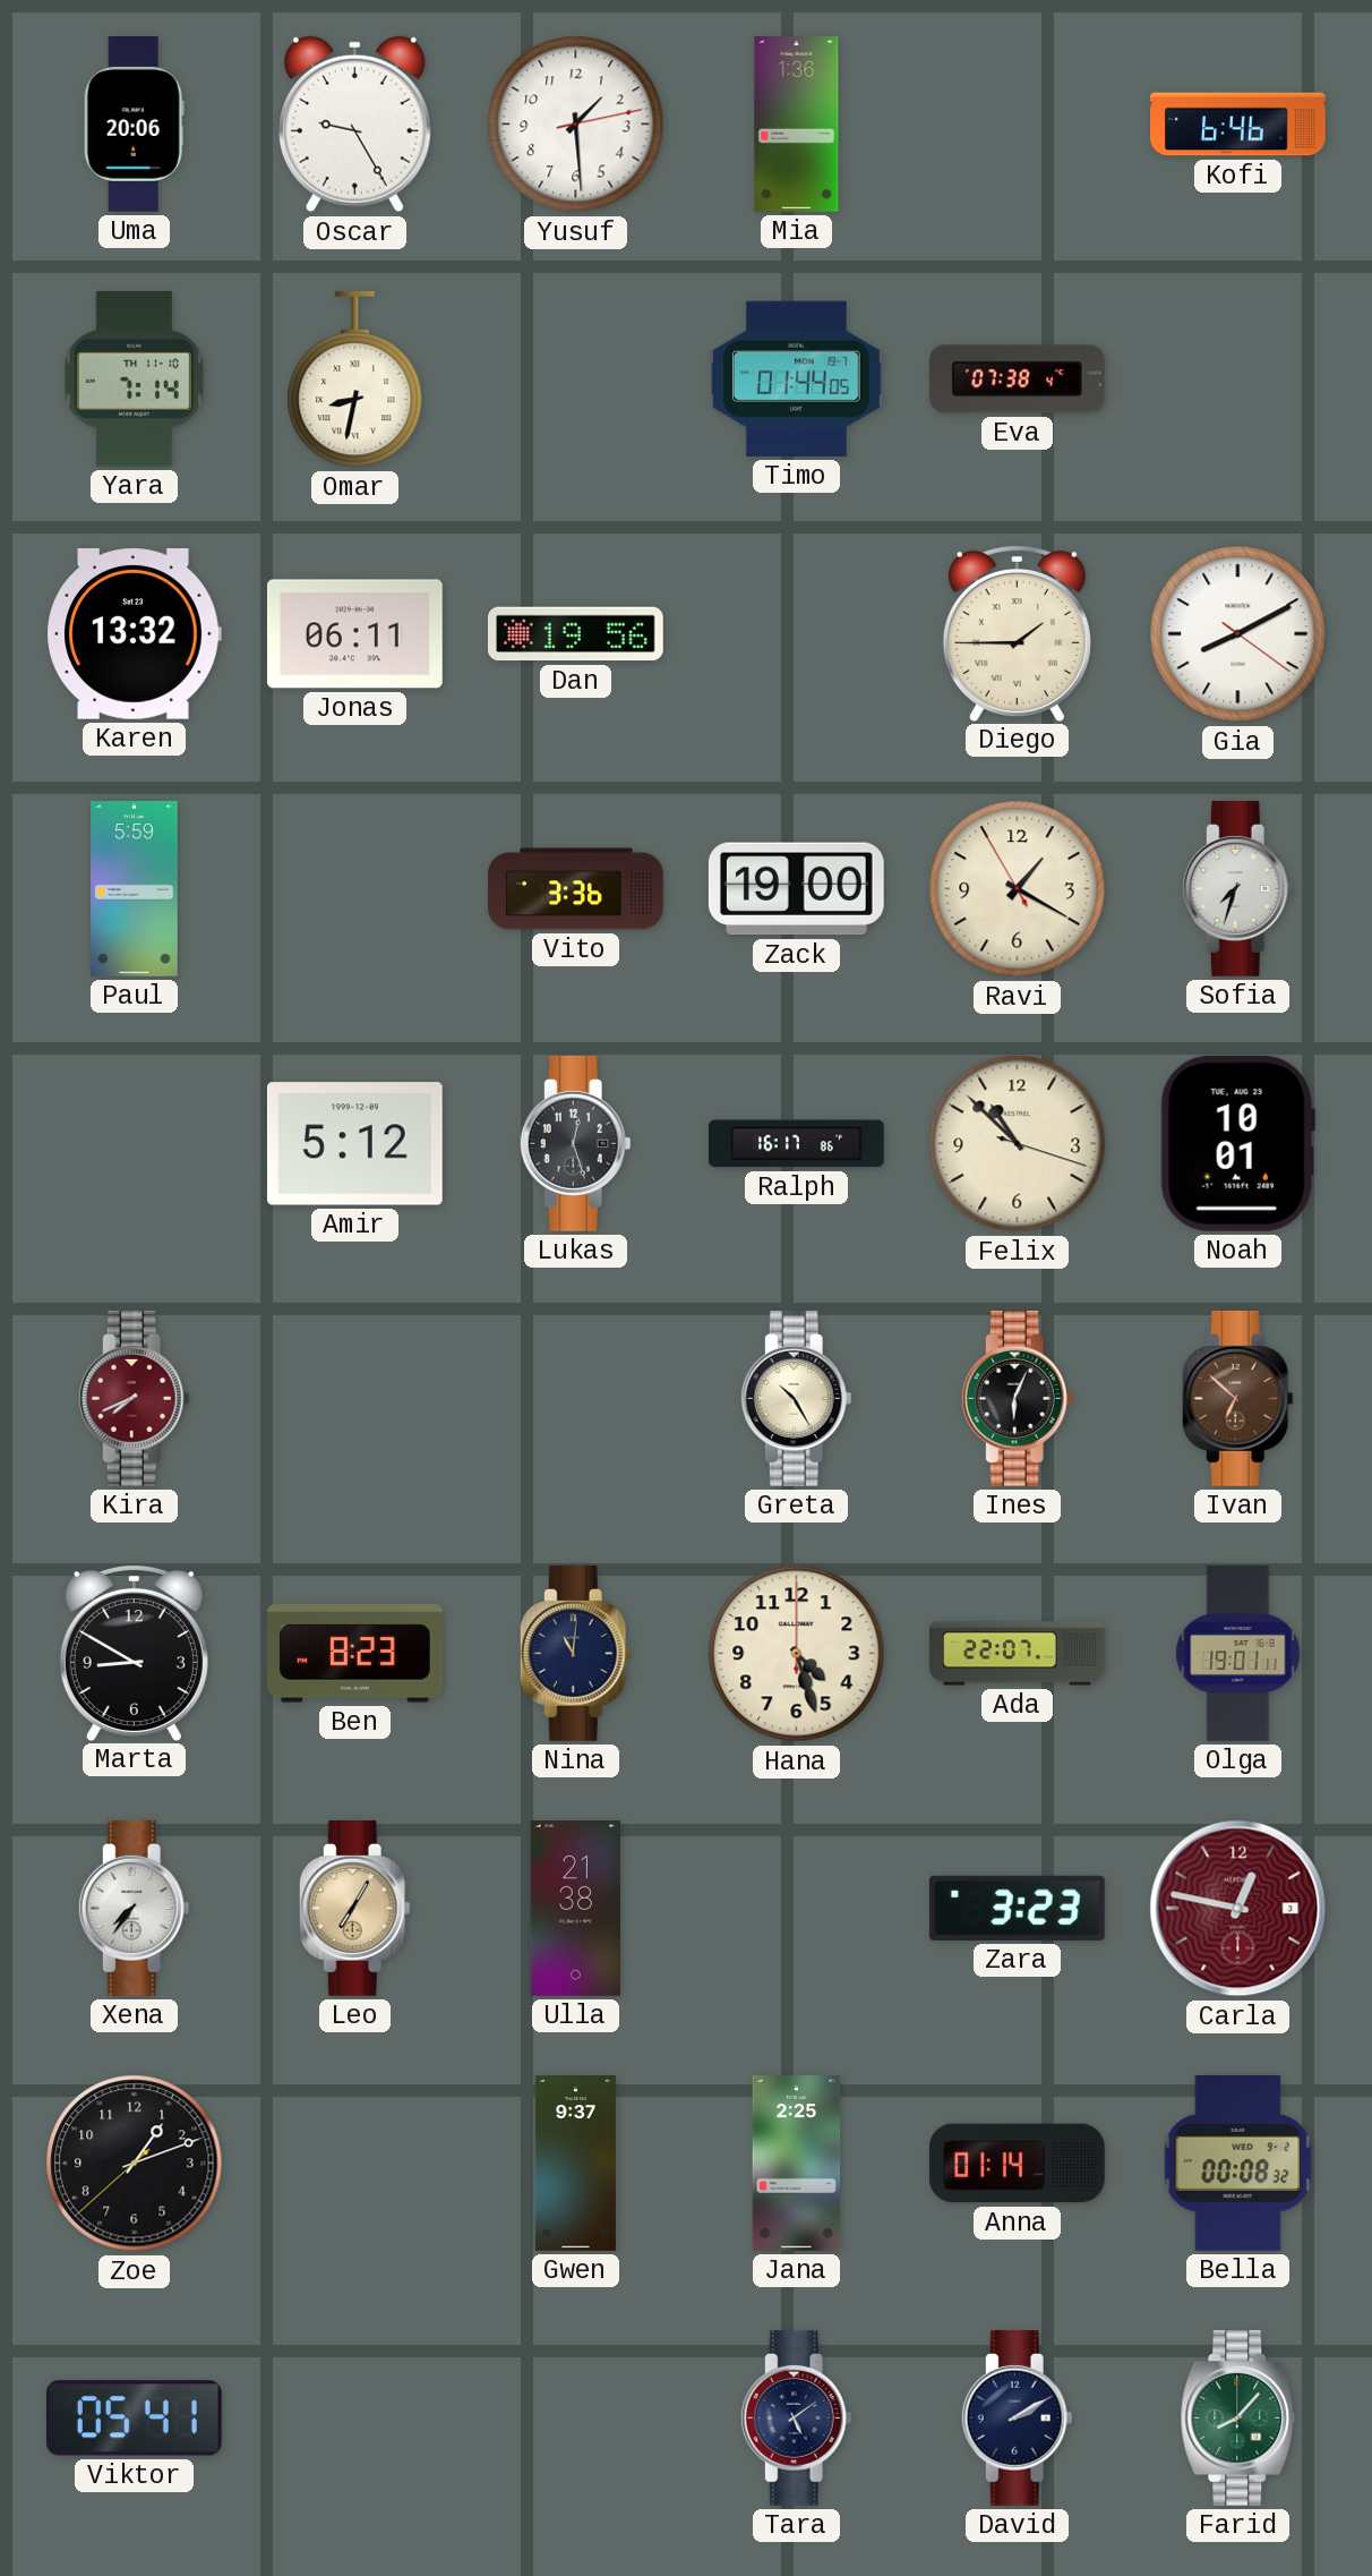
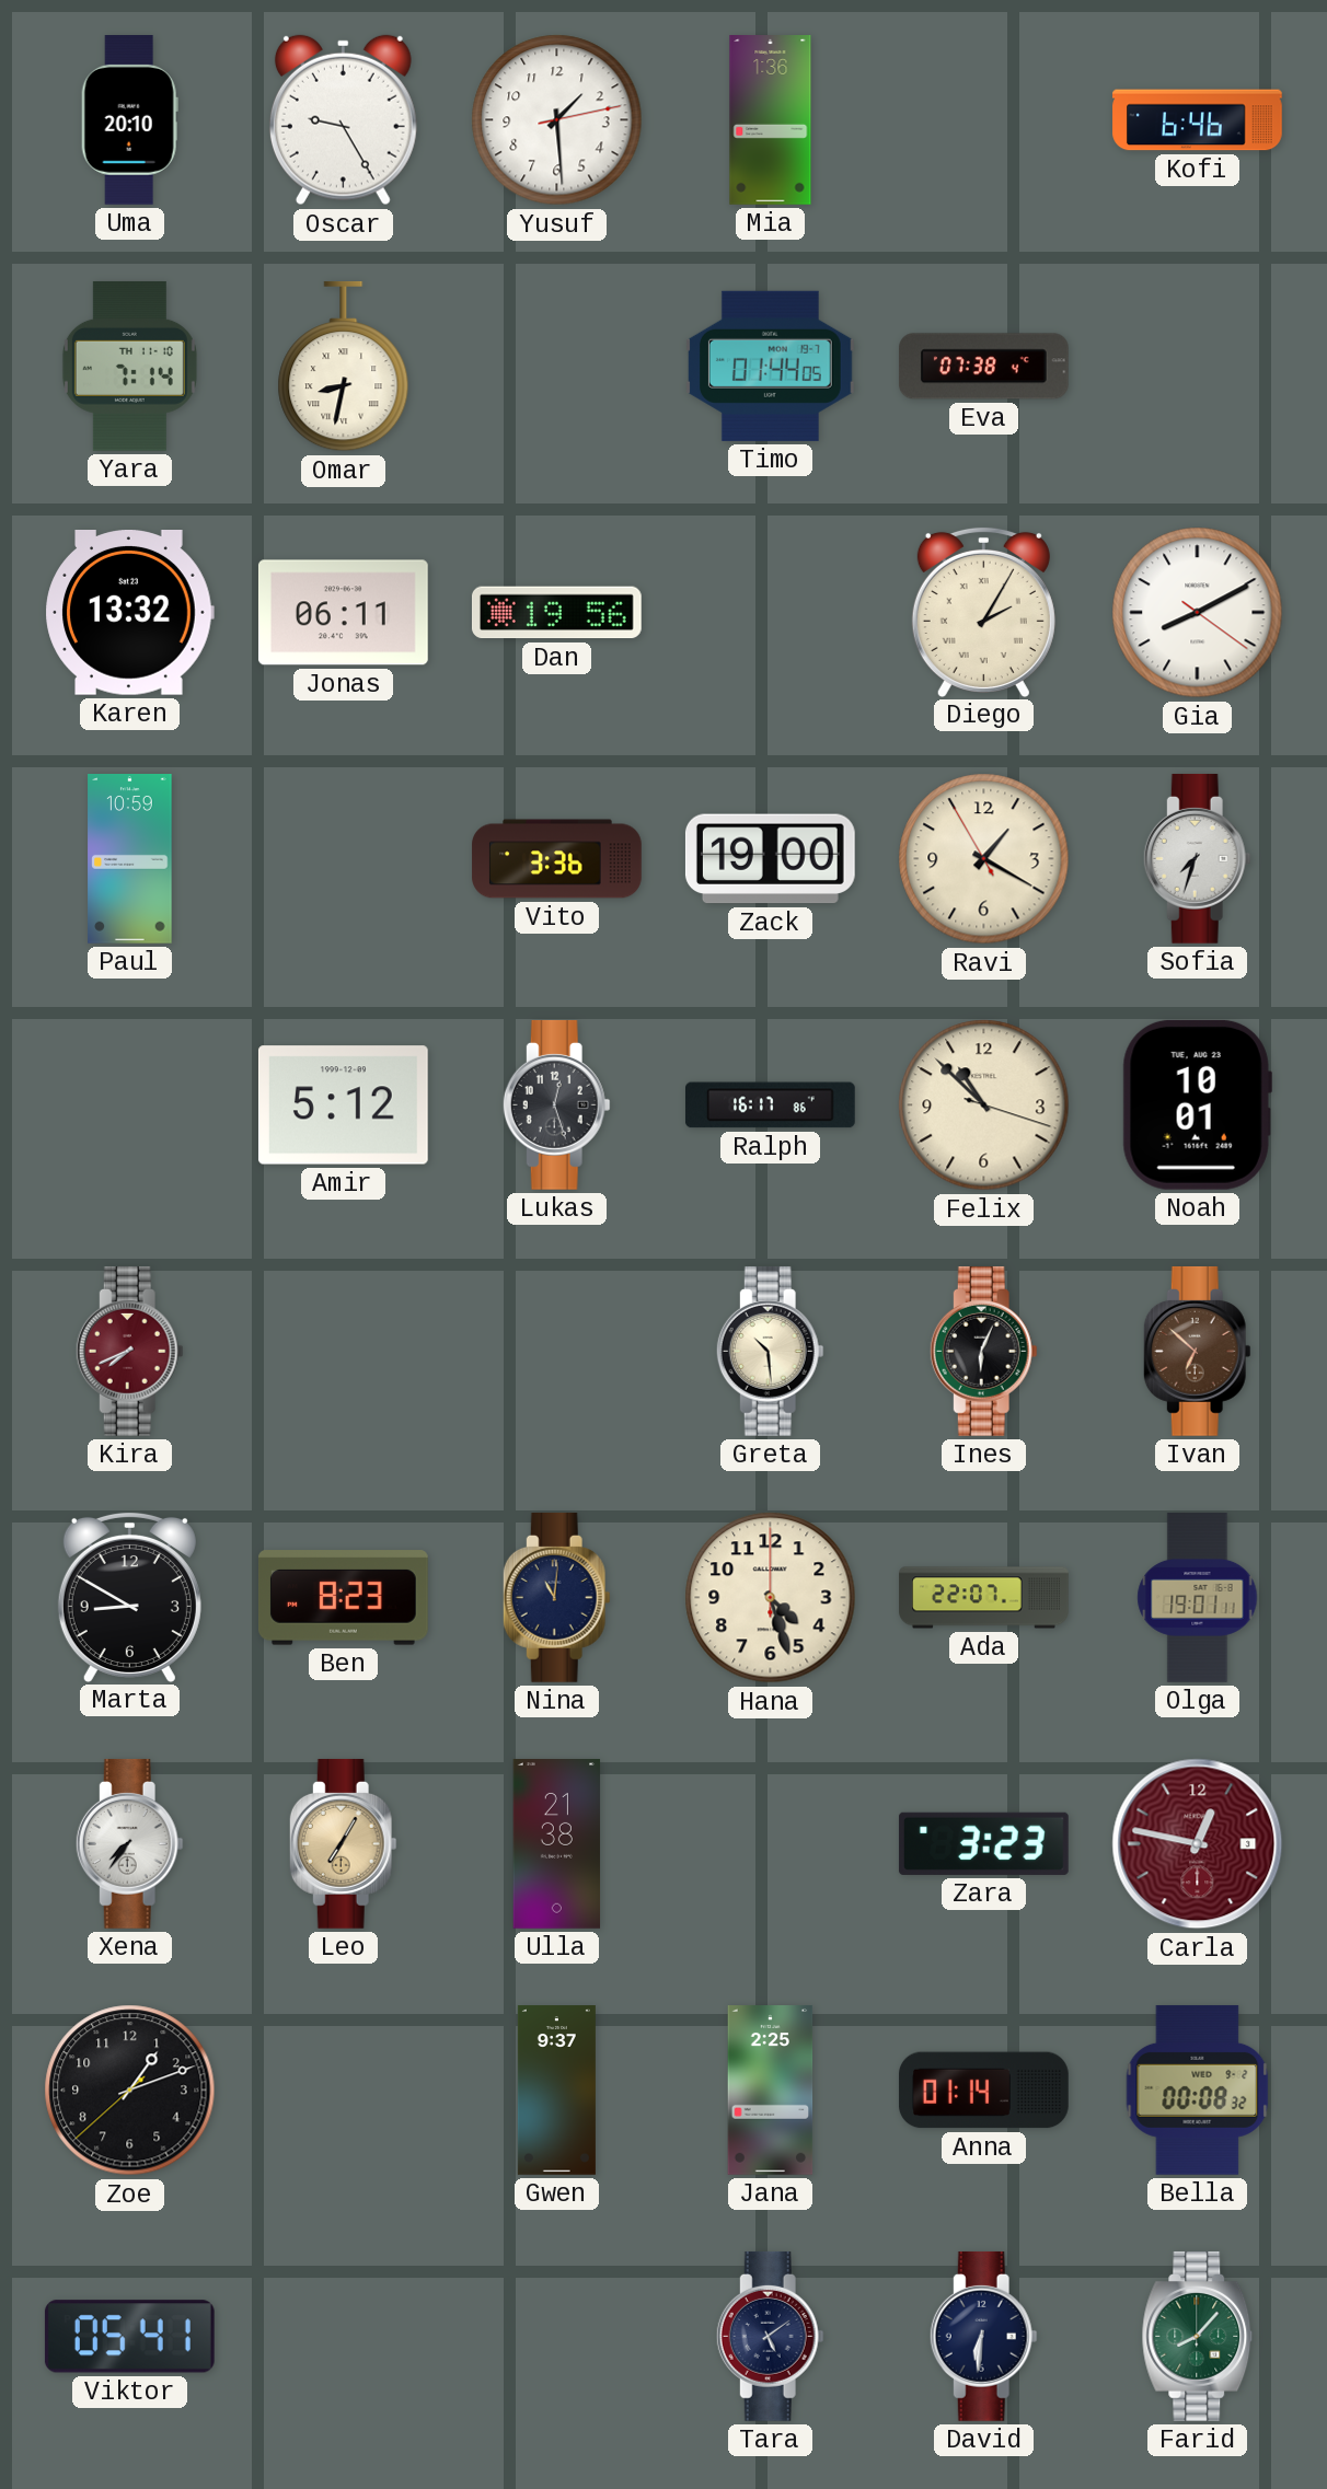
Uma: 20:06 -> 20:10
Diego: 1:45 -> 2:05
Paul: 5:59 -> 10:59
Greta: 10:25 -> 10:29
David: 2:10 -> 6:31
